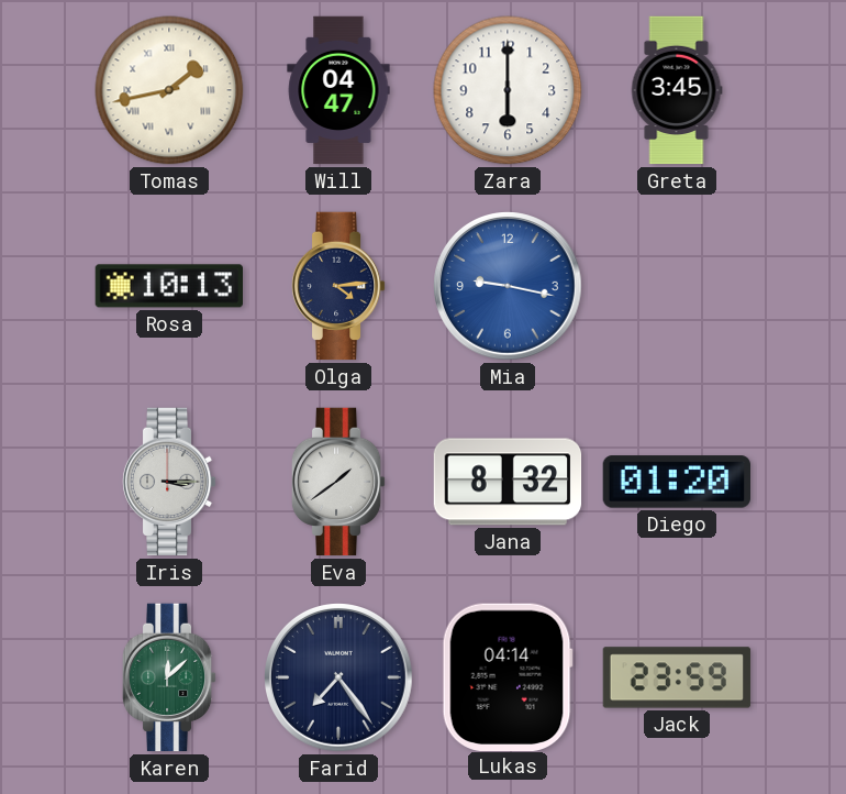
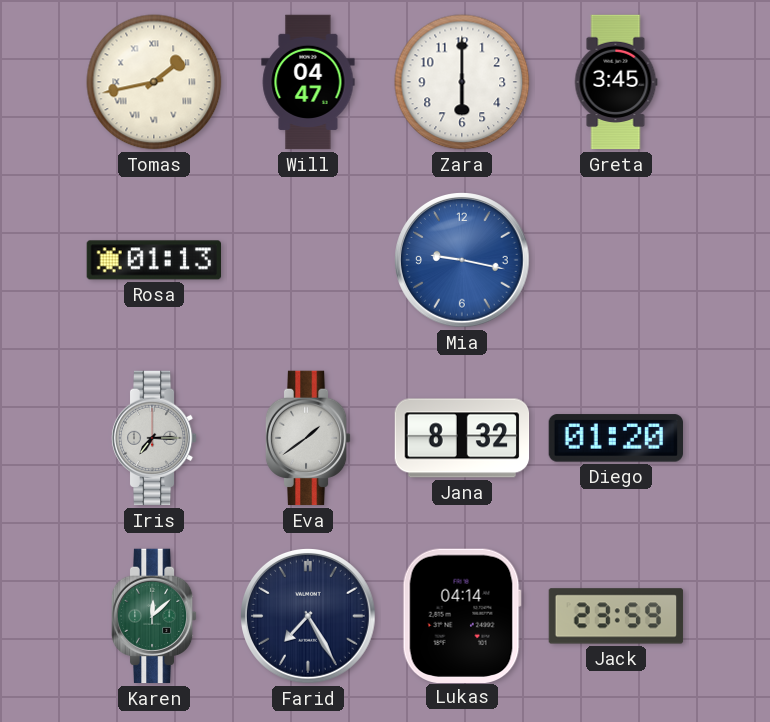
Rosa: 10:13 -> 01:13
Olga: 4:14 -> none
Iris: 3:15 -> 7:15
Farid: 7:24 -> 7:25
